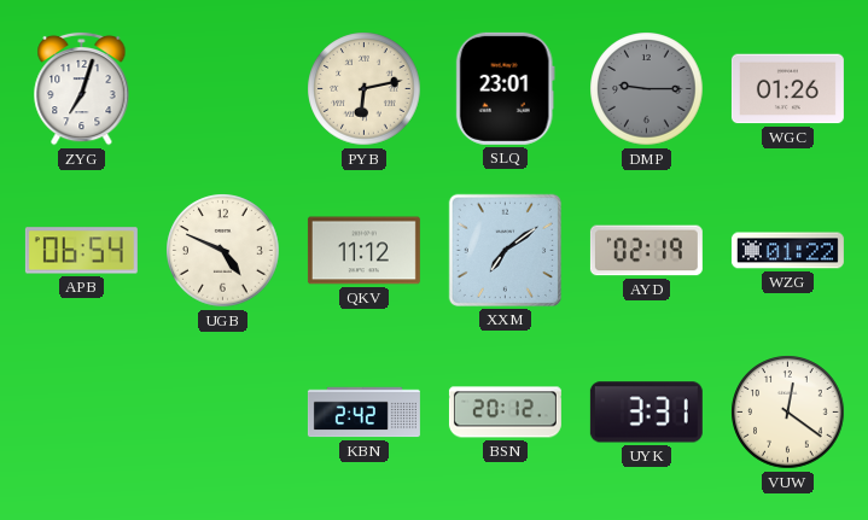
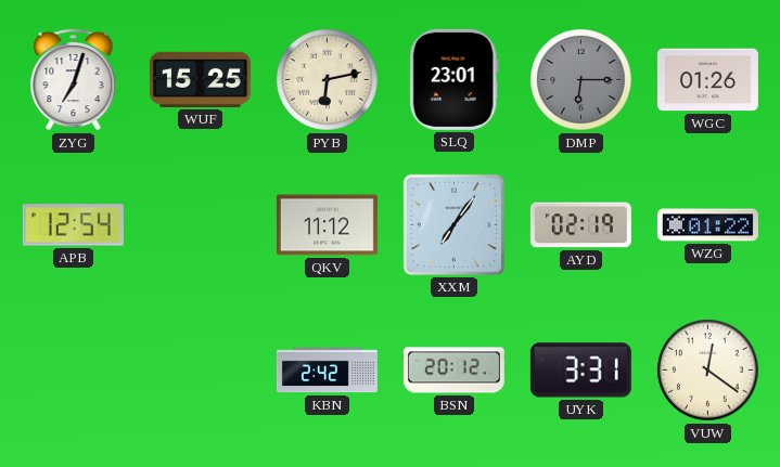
WUF: none -> 15:25
DMP: 9:15 -> 6:15
APB: 06:54 -> 12:54
UGB: 4:49 -> none
XXM: 7:09 -> 7:06
